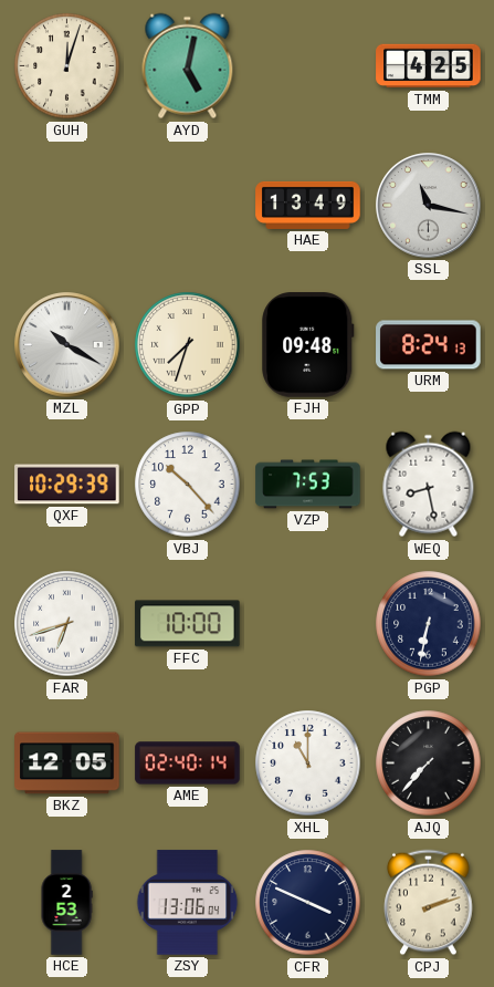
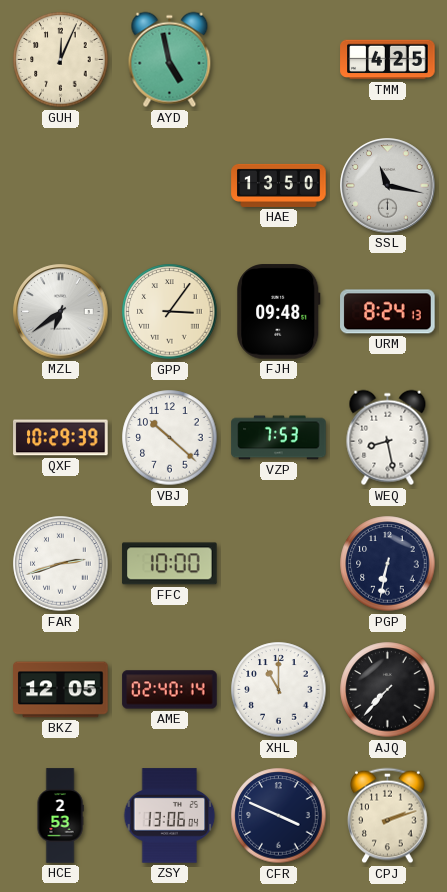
GUH: 12:03 -> 12:04
AYD: 5:02 -> 4:58
HAE: 13:49 -> 13:50
MZL: 10:20 -> 6:39
GPP: 7:33 -> 3:06
VBJ: 10:23 -> 10:22
FAR: 6:42 -> 2:42
